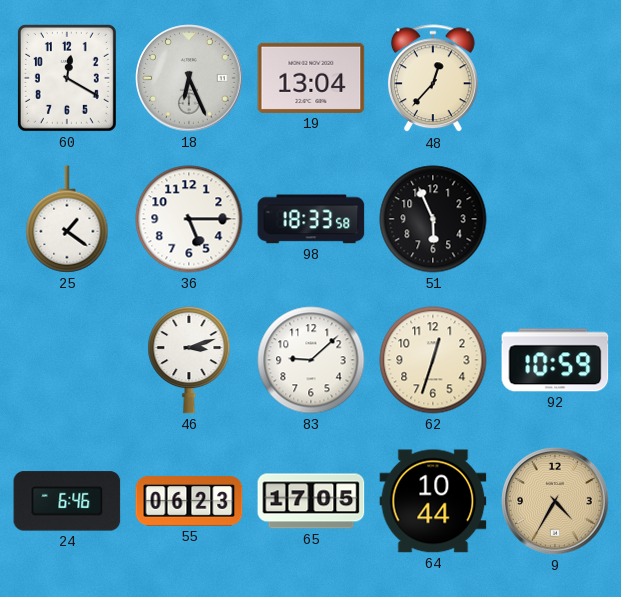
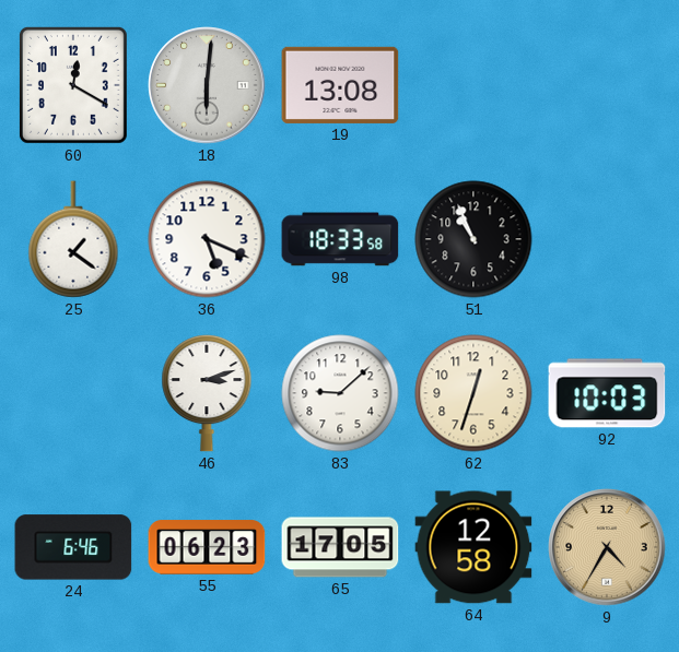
18: 6:26 -> 6:01
19: 13:04 -> 13:08
48: 12:37 -> none
36: 5:15 -> 5:19
51: 5:56 -> 10:56
92: 10:59 -> 10:03
64: 10:44 -> 12:58
